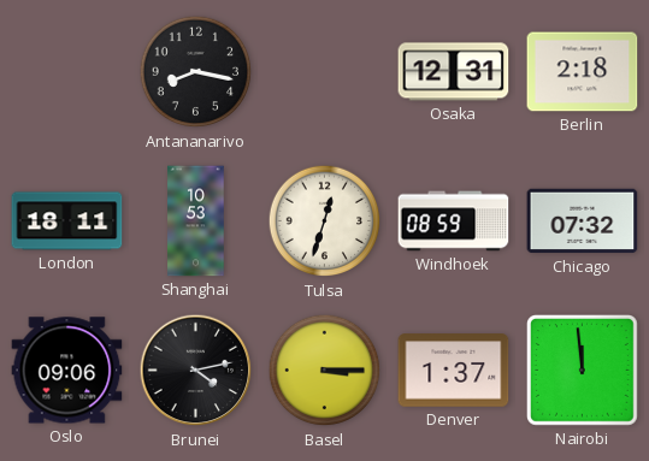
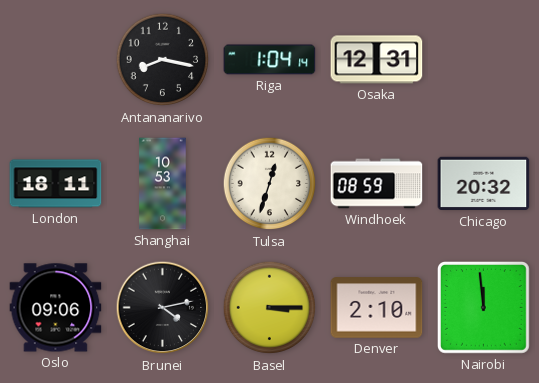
Riga: none -> 1:04
Berlin: 2:18 -> none
Chicago: 07:32 -> 20:32
Denver: 1:37 -> 2:10
